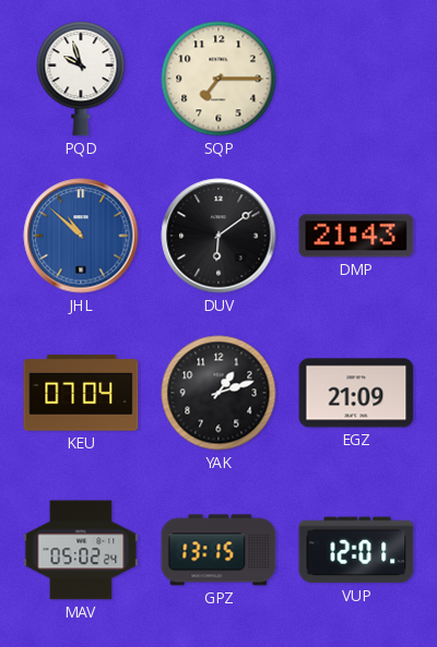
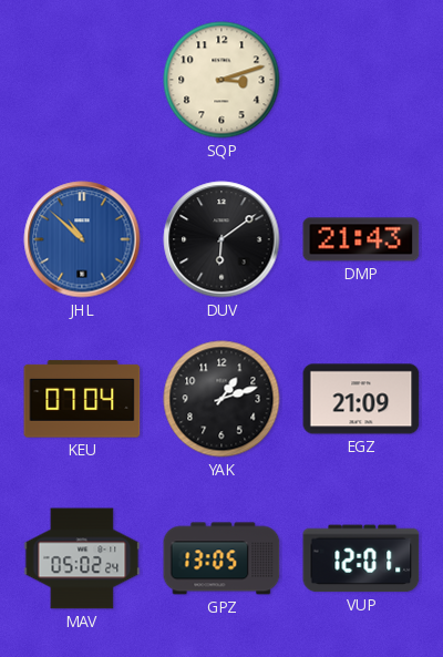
PQD: 9:57 -> none
SQP: 7:15 -> 3:12
GPZ: 13:15 -> 13:05
